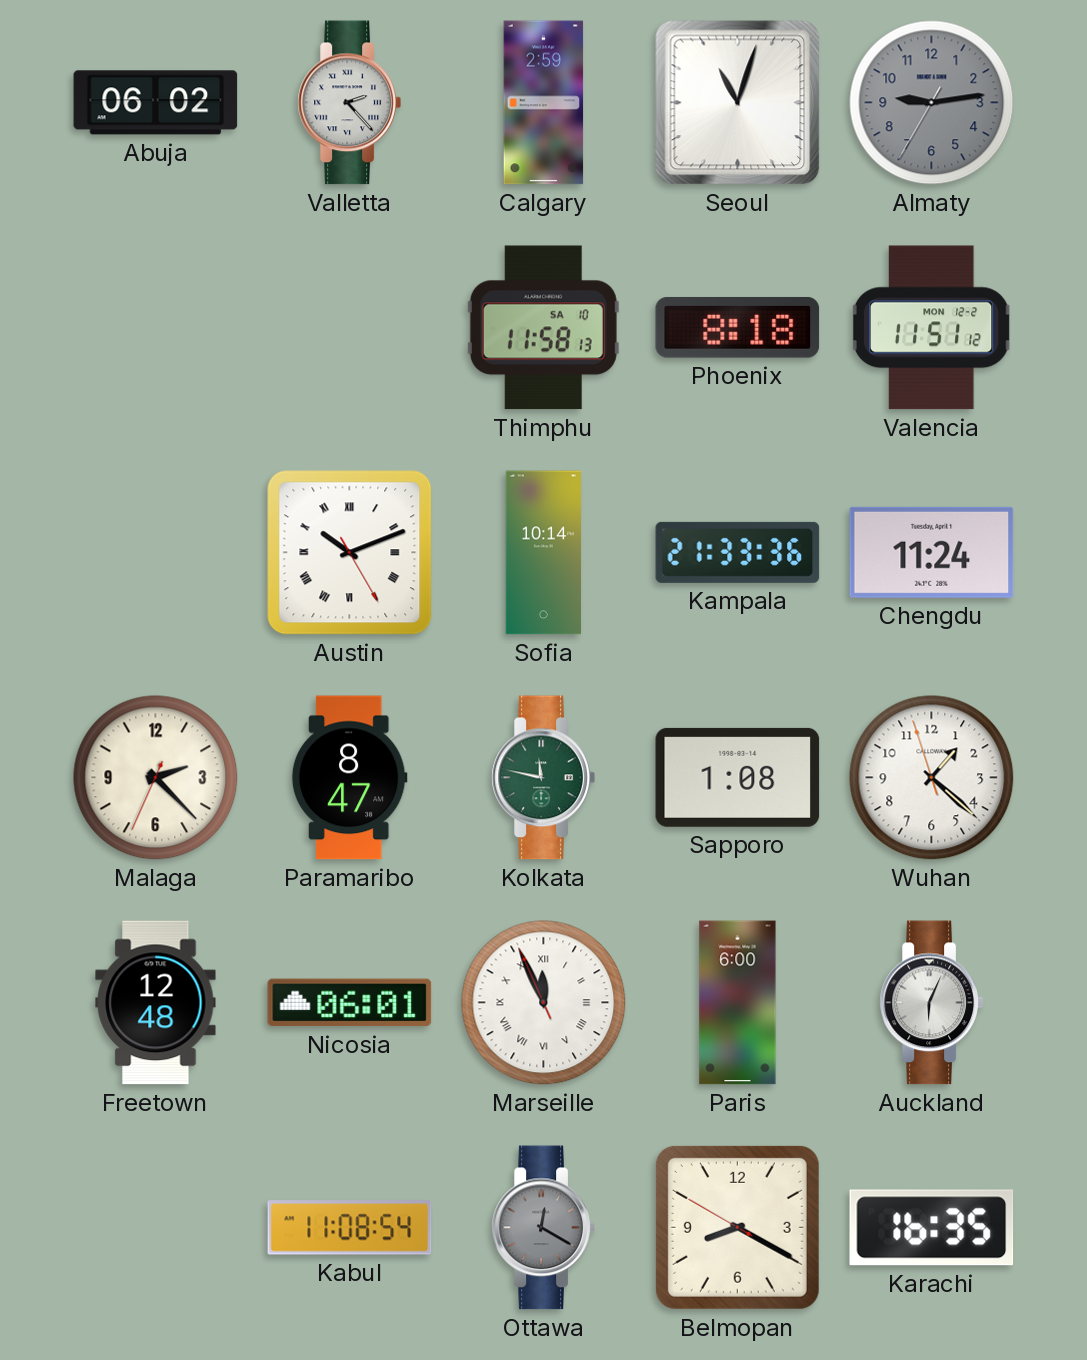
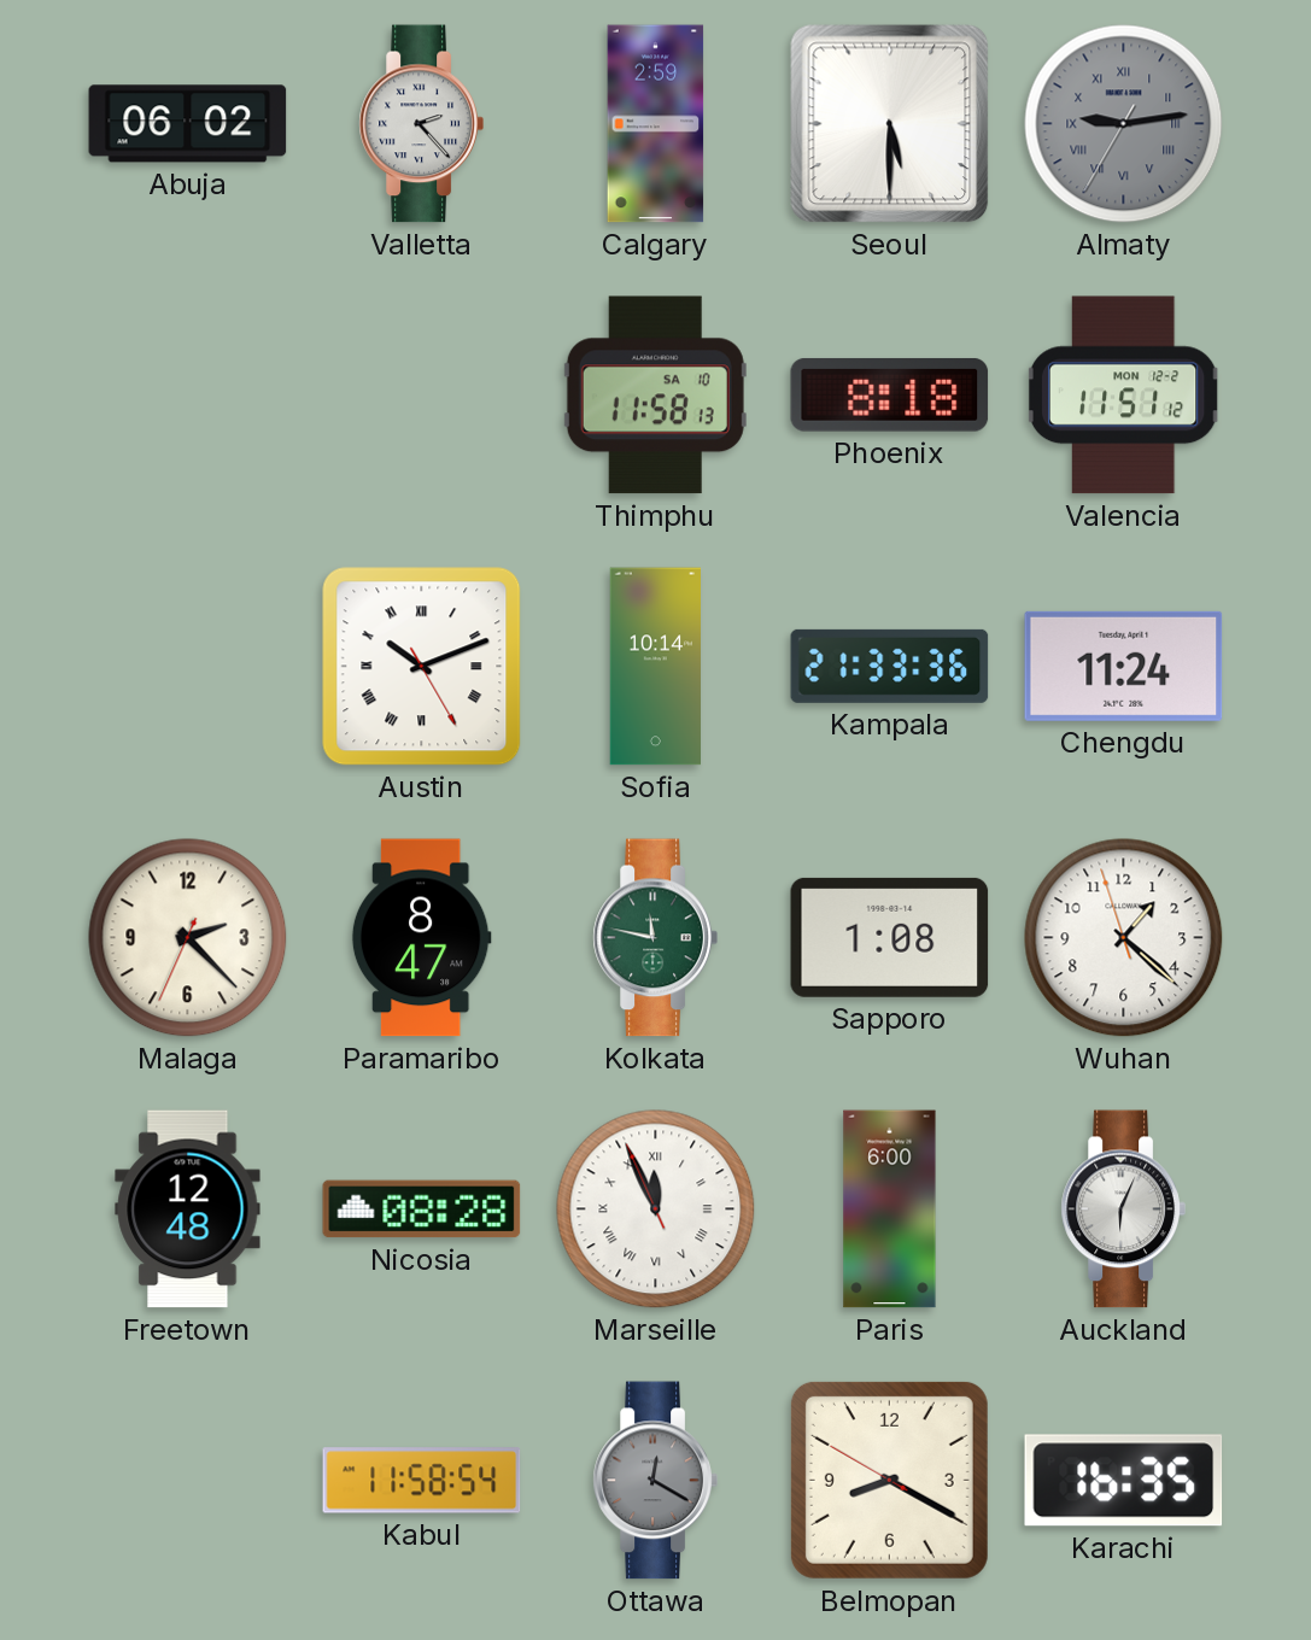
Seoul: 11:03 -> 5:30
Almaty numerals: Arabic -> Roman
Nicosia: 06:01 -> 08:28
Kabul: 11:08 -> 11:58
